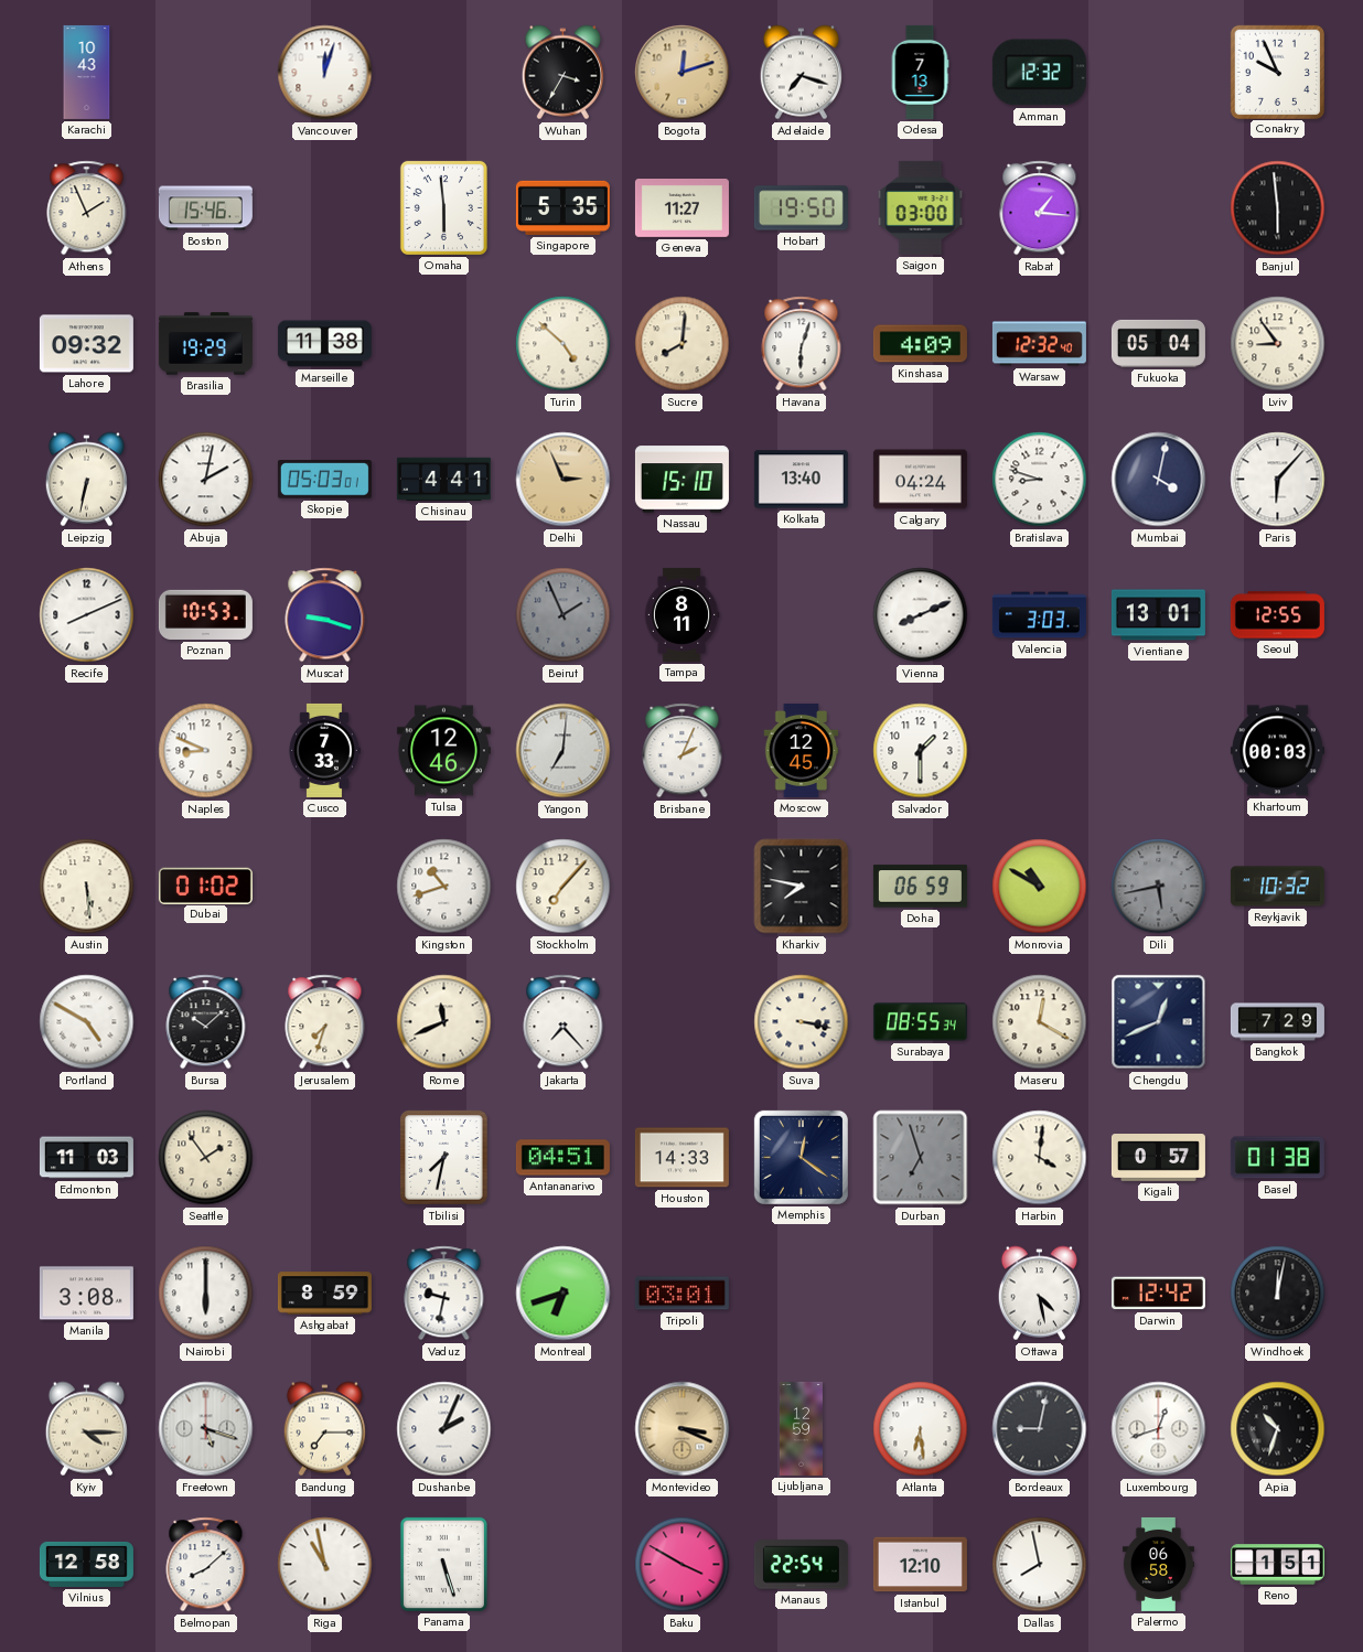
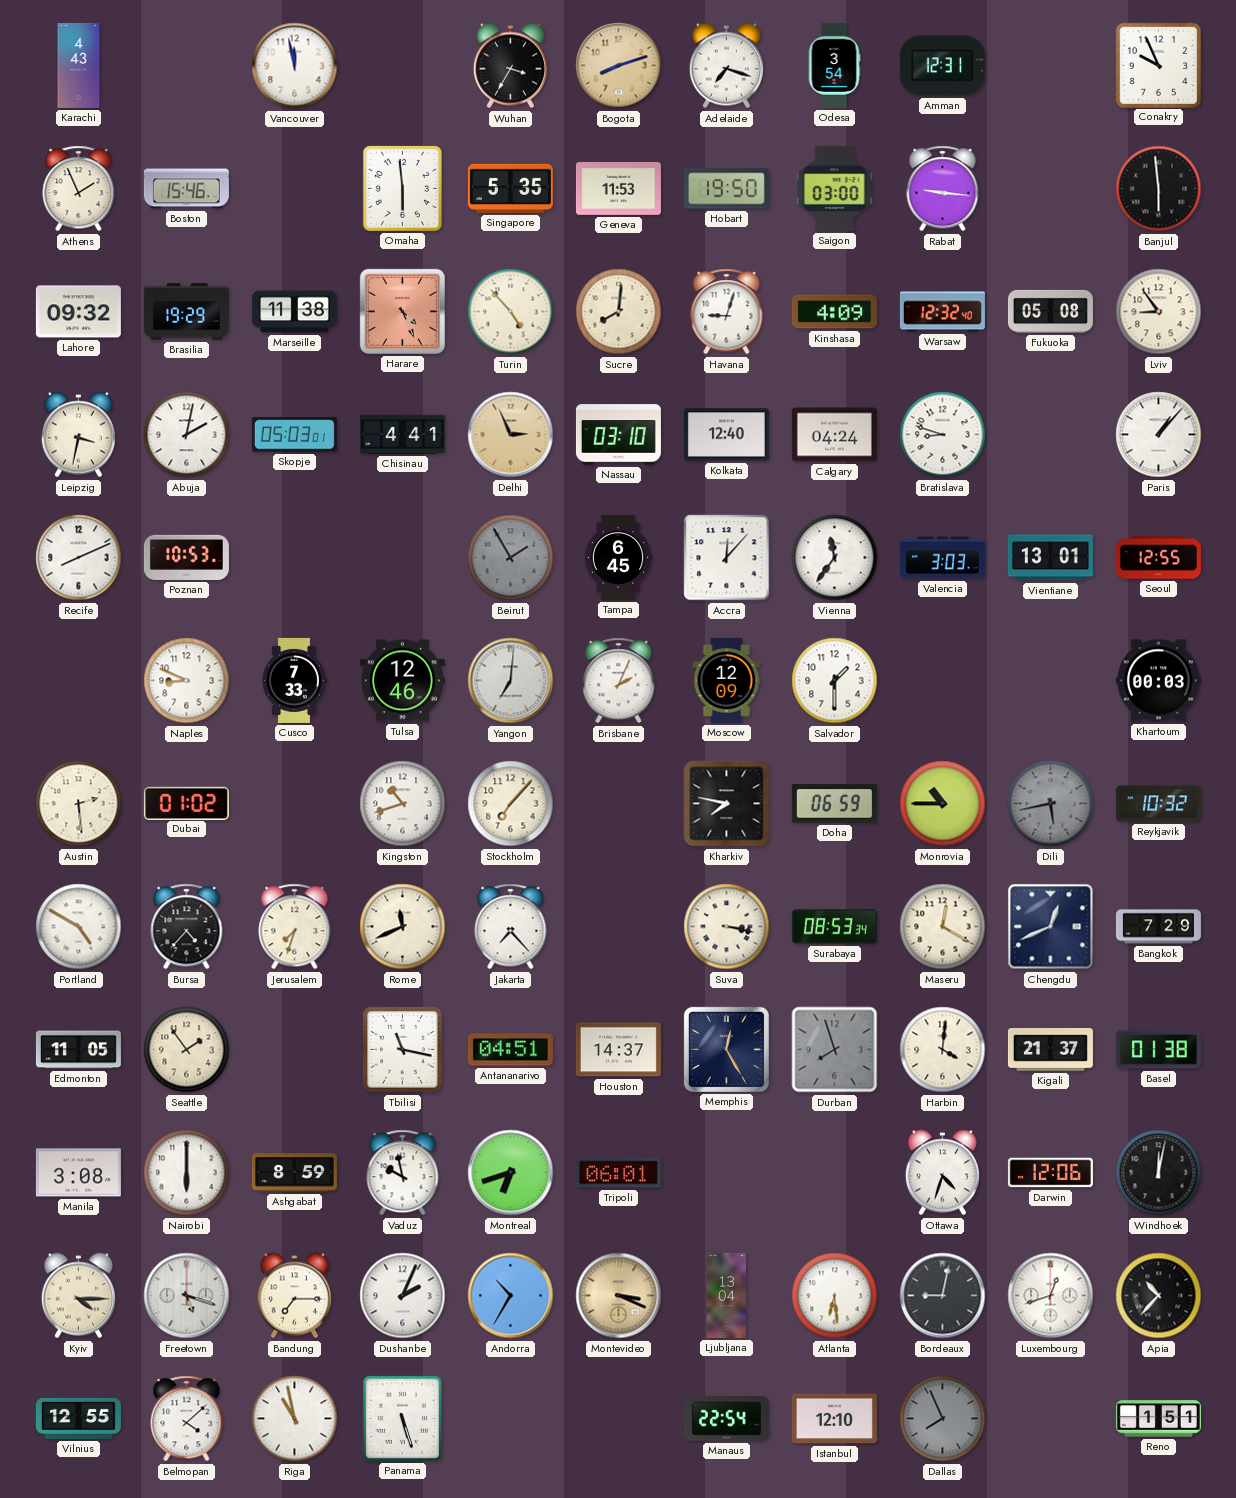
Karachi: 10:43 -> 4:43
Vancouver: 12:03 -> 11:58
Bogota: 12:12 -> 8:12
Odesa: 7:13 -> 3:54
Amman: 12:32 -> 12:31
Geneva: 11:27 -> 11:53
Rabat: 1:16 -> 9:16
Harare: none -> 4:26
Turin: 4:52 -> 4:53
Havana: 6:03 -> 9:03
Fukuoka: 05:04 -> 05:08
Leipzig: 6:32 -> 3:32
Nassau: 15:10 -> 03:10
Kolkata: 13:40 -> 12:40
Mumbai: 4:02 -> none
Paris: 6:07 -> 1:07
Muscat: 9:18 -> none
Beirut: 1:56 -> 1:55
Tampa: 8:11 -> 6:45
Accra: none -> 12:07
Vienna: 8:11 -> 11:36
Moscow: 12:45 -> 12:09
Austin: 5:29 -> 2:29
Monrovia: 10:50 -> 10:45
Bursa: 10:08 -> 4:37
Surabaya: 08:55 -> 08:53
Edmonton: 11:03 -> 11:05
Tbilisi: 7:32 -> 11:17
Houston: 14:33 -> 14:37
Memphis: 12:21 -> 12:25
Durban: 6:57 -> 7:57
Kigali: 0:57 -> 21:37
Vaduz: 9:32 -> 9:58
Tripoli: 03:01 -> 06:01
Ottawa: 4:28 -> 4:33
Darwin: 12:42 -> 12:06
Andorra: none -> 10:35
Ljubljana: 12:59 -> 13:04
Apia: 10:33 -> 10:37
Vilnius: 12:58 -> 12:55
Belmopan: 8:08 -> 4:08
Baku: 3:50 -> none
Dallas: 7:58 -> 7:56
Dallas dial: white -> grey
Palermo: 06:58 -> none
